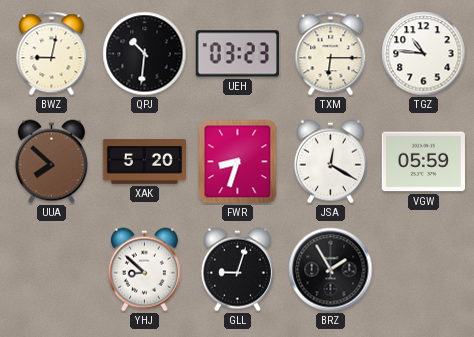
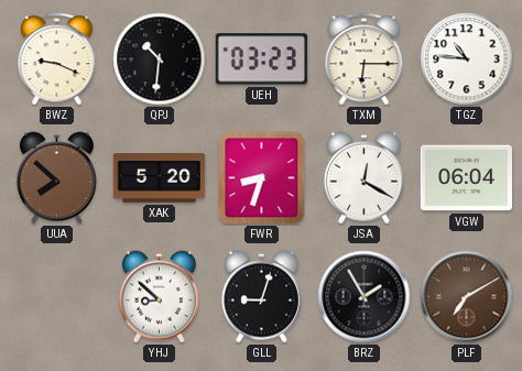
BWZ: 9:02 -> 9:19
VGW: 05:59 -> 06:04
PLF: none -> 7:10
